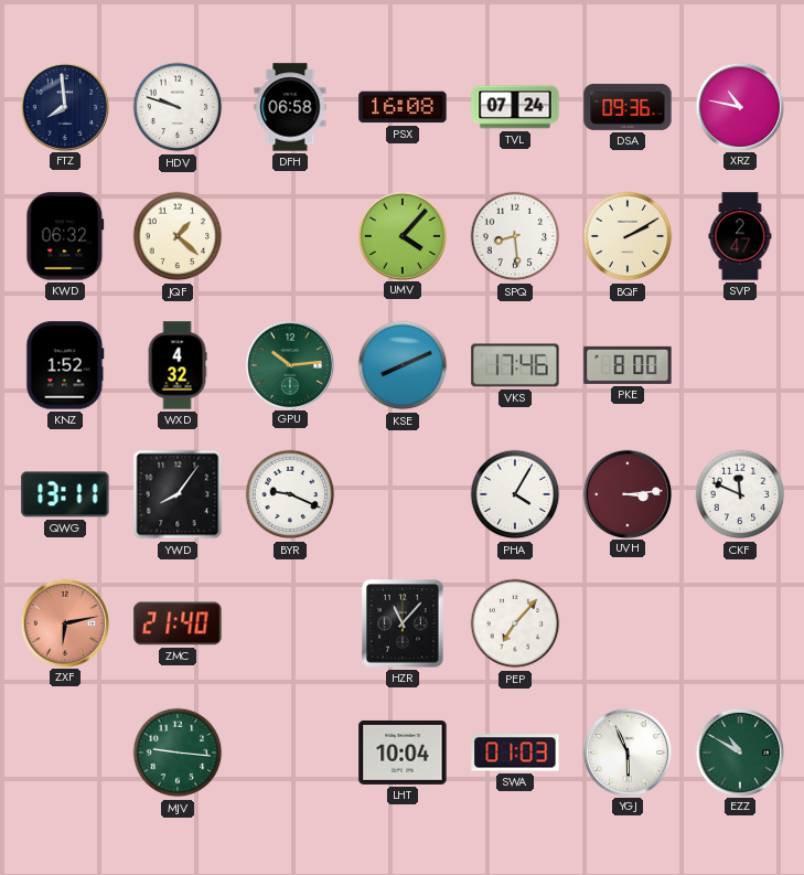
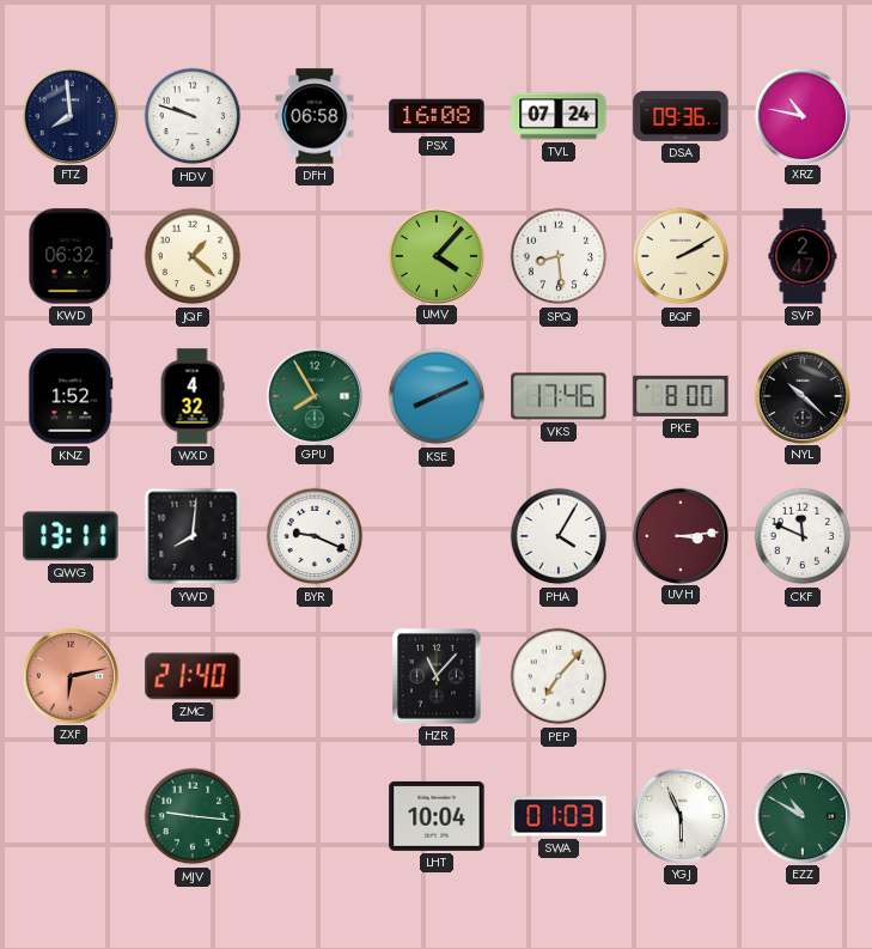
GPU: 10:14 -> 7:55
NYL: none -> 10:22
YWD: 8:06 -> 8:01
